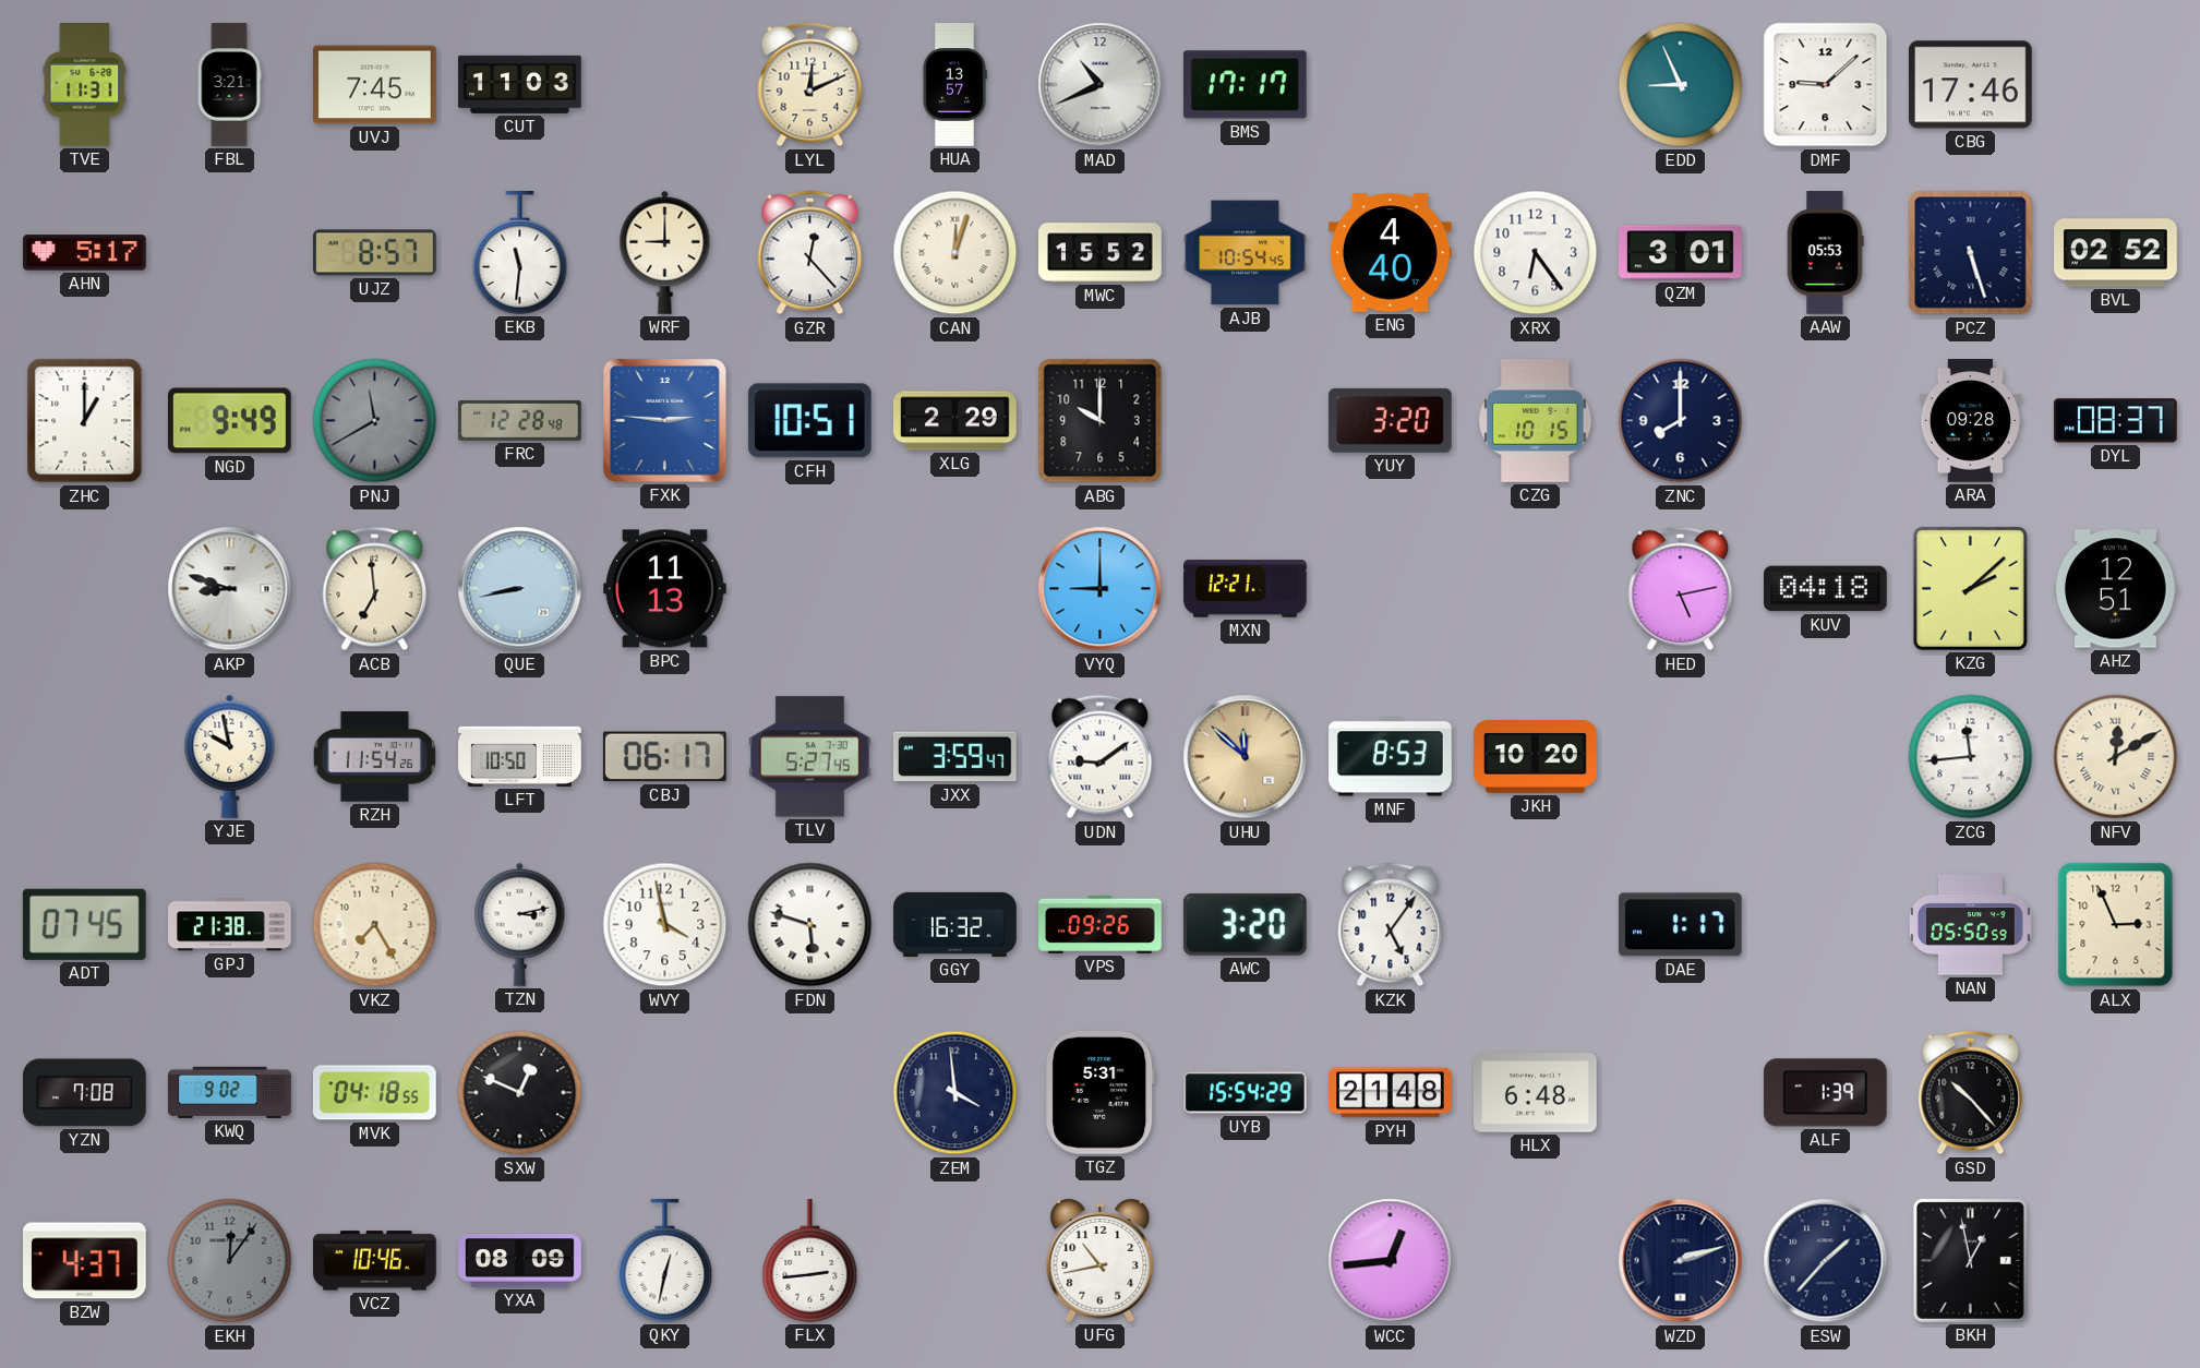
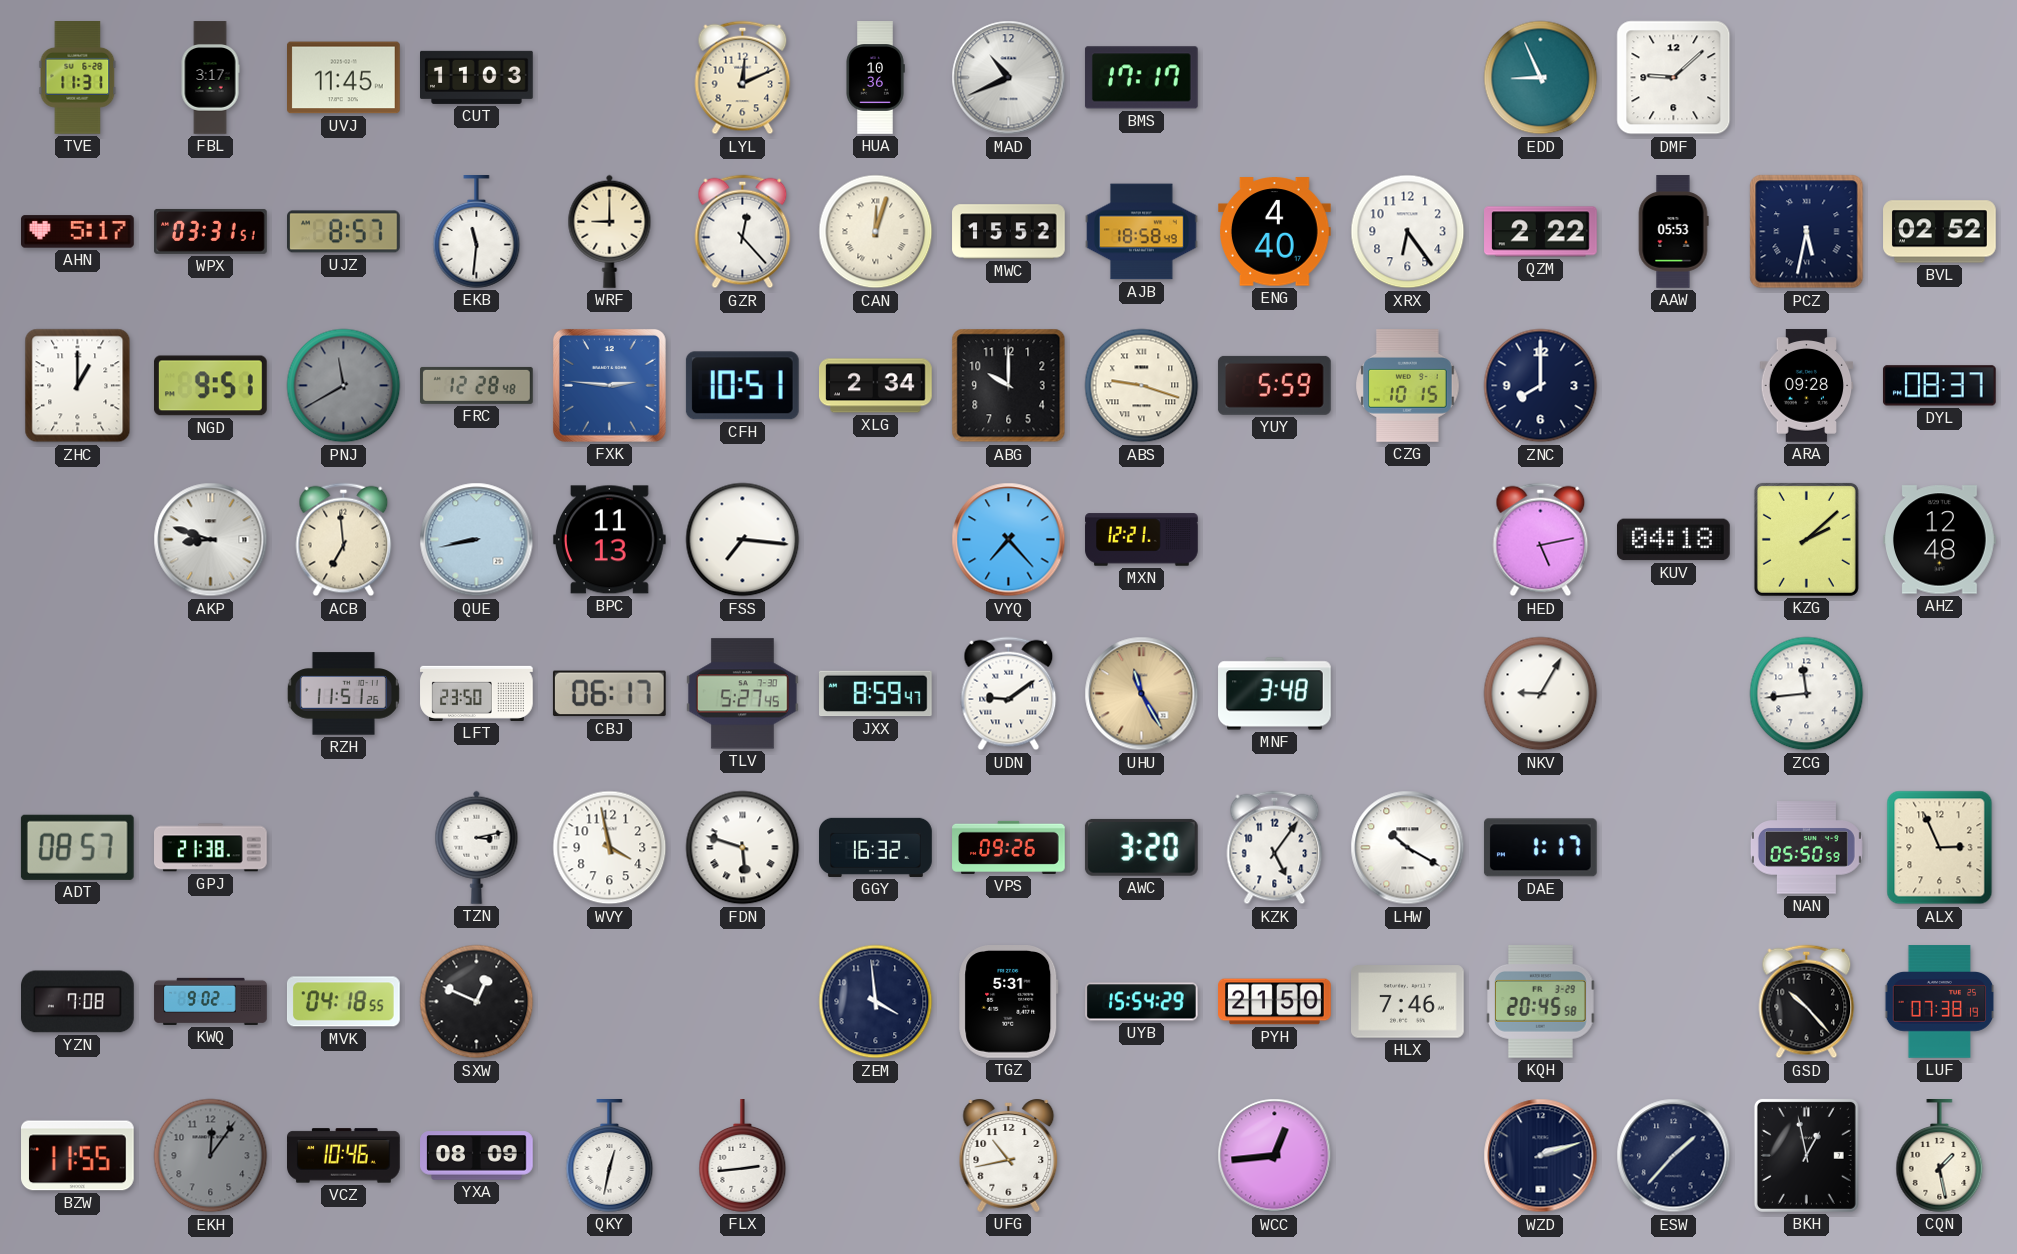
FBL: 3:21 -> 3:17
UVJ: 7:45 -> 11:45
HUA: 13:57 -> 10:36
CBG: 17:46 -> none
WPX: none -> 03:31
AJB: 10:54 -> 18:58
QZM: 3:01 -> 2:22
PCZ: 5:27 -> 5:32
NGD: 9:49 -> 9:51
XLG: 2:29 -> 2:34
ABS: none -> 9:18
YUY: 3:20 -> 5:59
FSS: none -> 7:16
VYQ: 9:00 -> 7:23
AHZ: 12:51 -> 12:48
YJE: 9:58 -> none
RZH: 11:54 -> 11:51
LFT: 10:50 -> 23:50
JXX: 3:59 -> 8:59
UHU: 11:52 -> 11:25
MNF: 8:53 -> 3:48
JKH: 10:20 -> none
NKV: none -> 9:05
NFV: 12:10 -> none
ADT: 07:45 -> 08:57
VKZ: 7:25 -> none
LHW: none -> 10:20
PYH: 21:48 -> 21:50
HLX: 6:48 -> 7:46
KQH: none -> 20:45
ALF: 1:39 -> none
LUF: none -> 07:38
BZW: 4:37 -> 11:55
CQN: none -> 1:28
